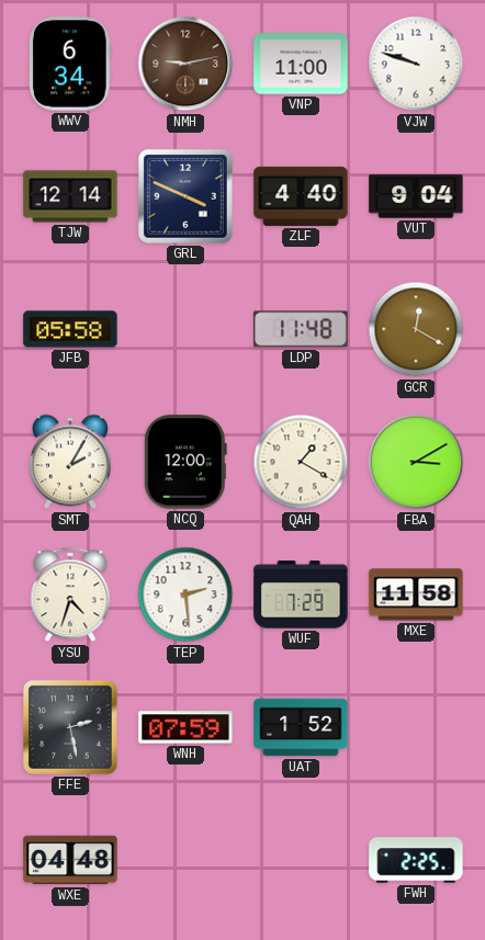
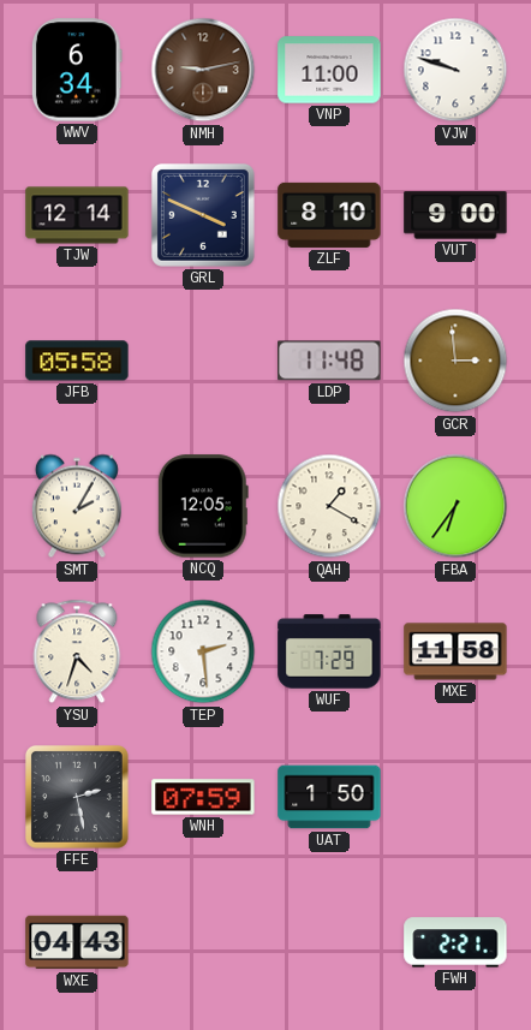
ZLF: 4:40 -> 8:10
VUT: 9:04 -> 9:00
GCR: 12:20 -> 2:59
NCQ: 12:00 -> 12:05
FBA: 3:10 -> 6:36
UAT: 1:52 -> 1:50
WXE: 04:48 -> 04:43
FWH: 2:25 -> 2:21
